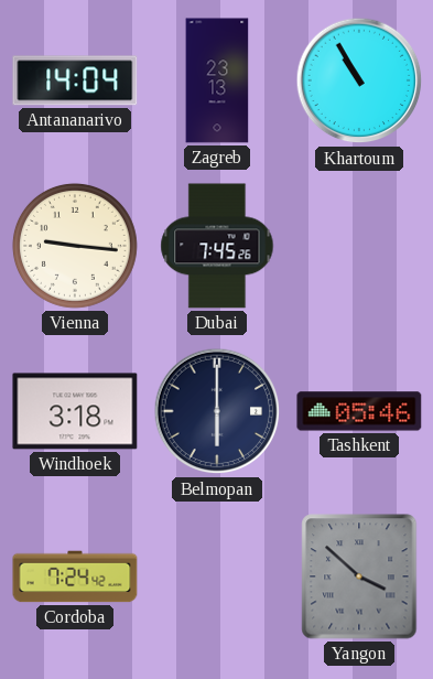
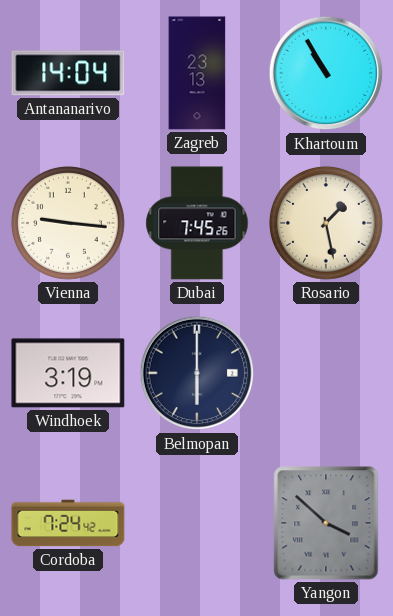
Rosario: none -> 1:28
Windhoek: 3:18 -> 3:19
Tashkent: 05:46 -> none
